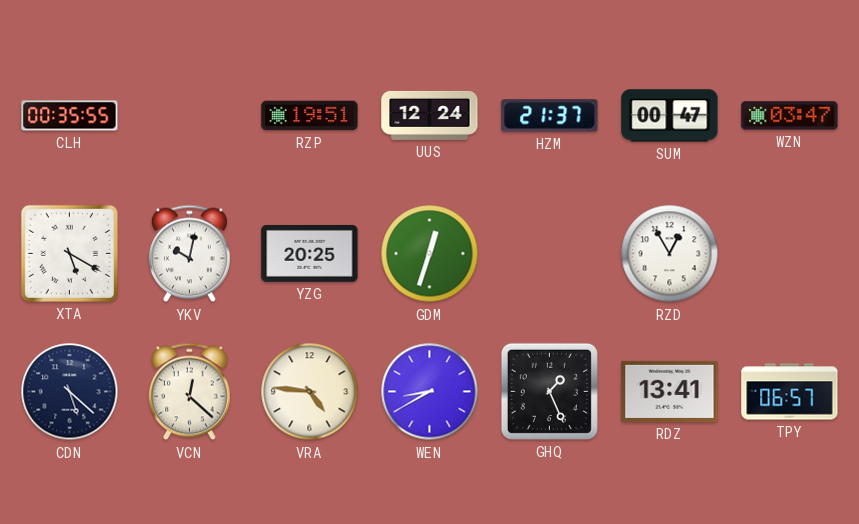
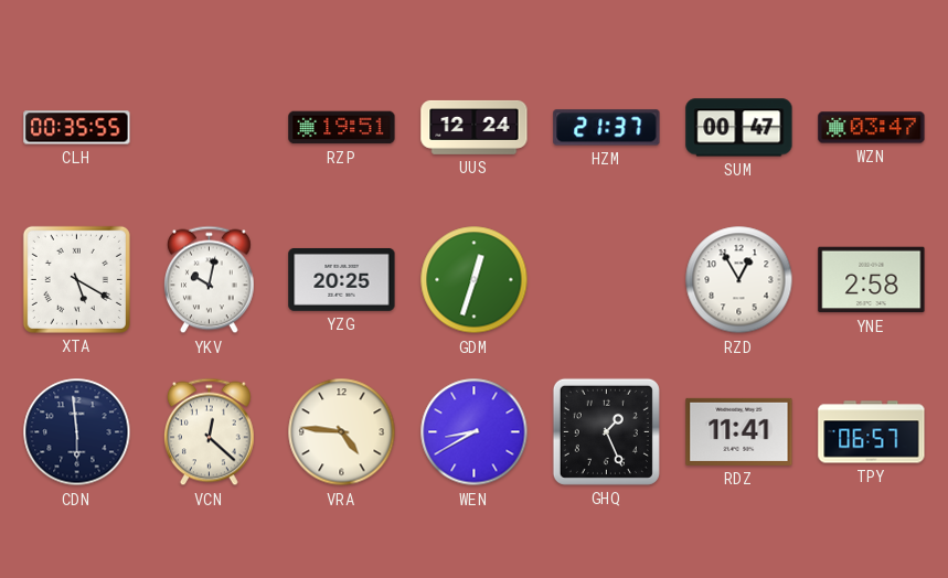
YNE: none -> 2:58
CDN: 5:22 -> 5:59
RDZ: 13:41 -> 11:41
